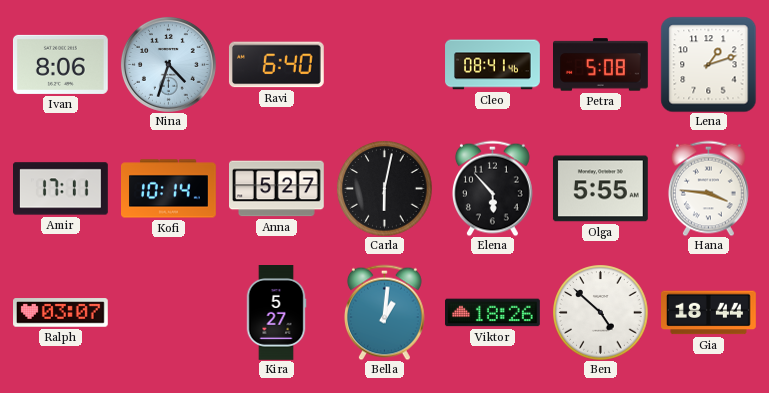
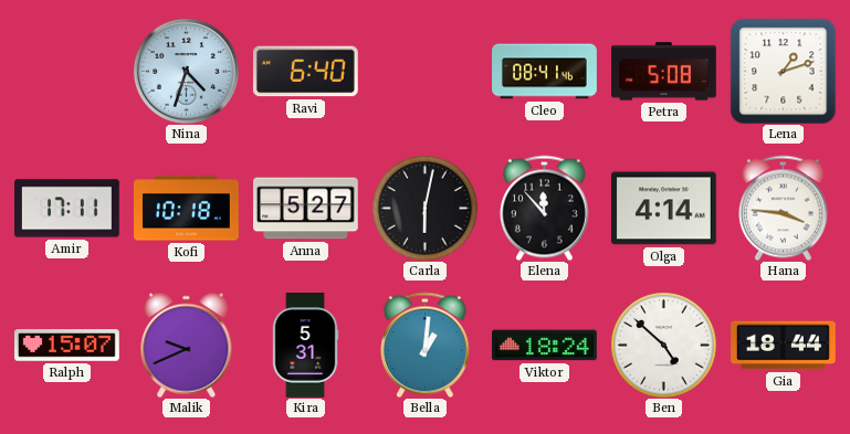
Ivan: 8:06 -> none
Kofi: 10:14 -> 10:18
Elena: 5:53 -> 11:53
Olga: 5:55 -> 4:14
Ralph: 03:07 -> 15:07
Malik: none -> 9:41
Kira: 5:27 -> 5:31
Viktor: 18:26 -> 18:24
